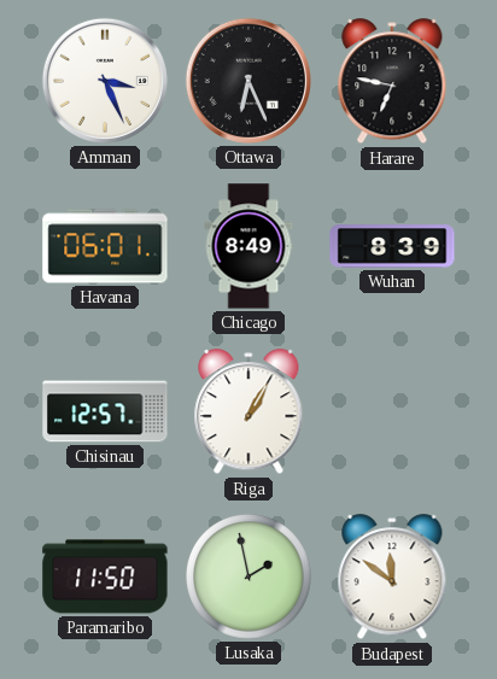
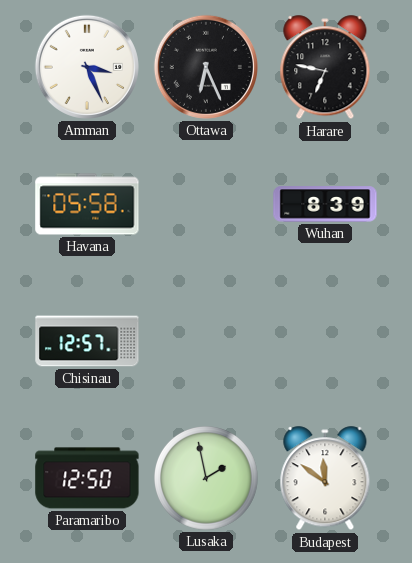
Havana: 06:01 -> 05:58
Chicago: 8:49 -> none
Riga: 1:05 -> none
Paramaribo: 11:50 -> 12:50
